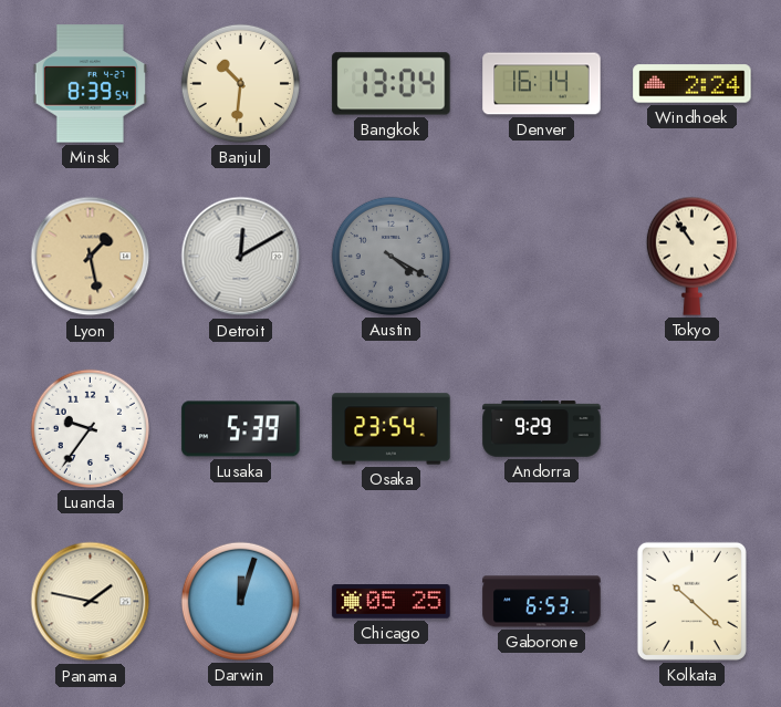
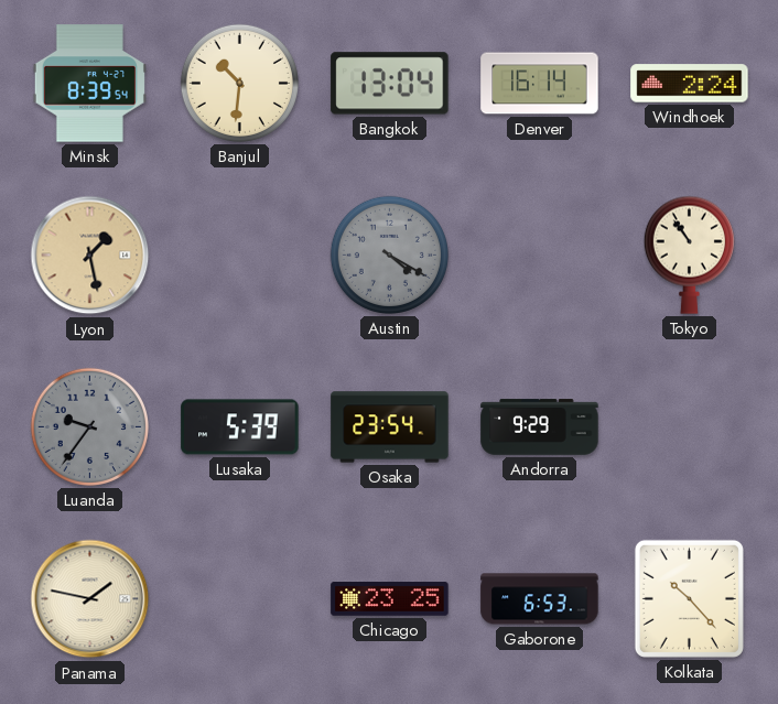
Detroit: 12:10 -> none
Luanda dial: white -> grey
Darwin: 12:03 -> none
Chicago: 05:25 -> 23:25
Kolkata: 10:22 -> 10:23
